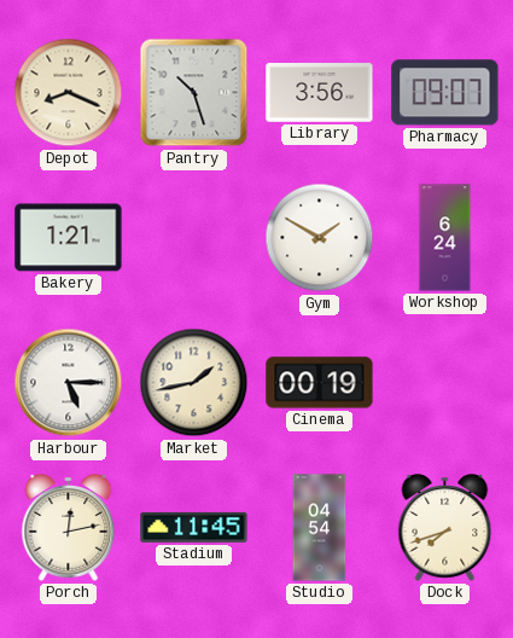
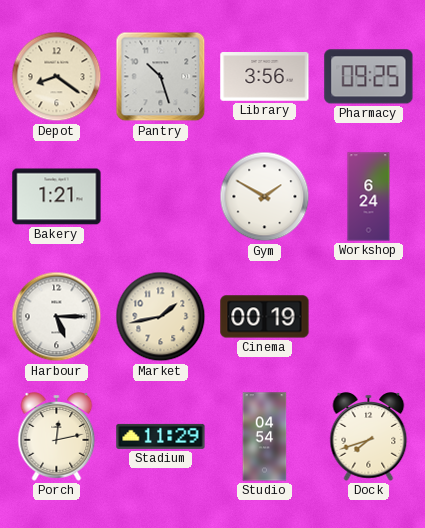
Depot: 8:19 -> 8:21
Pharmacy: 09:07 -> 09:25
Stadium: 11:45 -> 11:29
